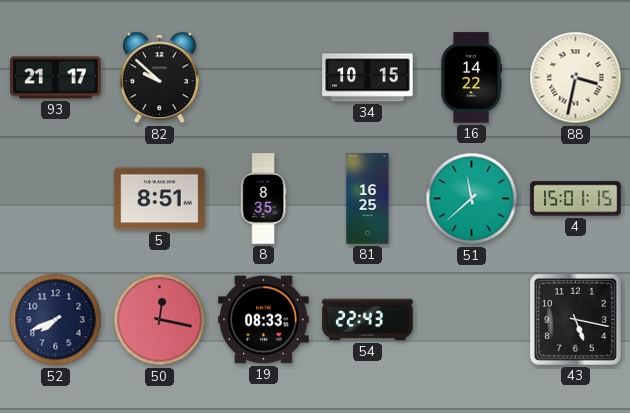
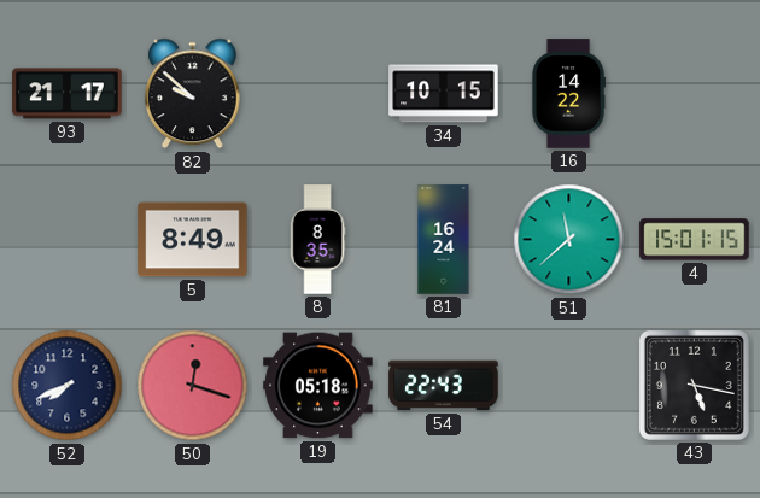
88: 3:32 -> none
5: 8:51 -> 8:49
81: 16:25 -> 16:24
50: 12:17 -> 12:18
19: 08:33 -> 05:18
